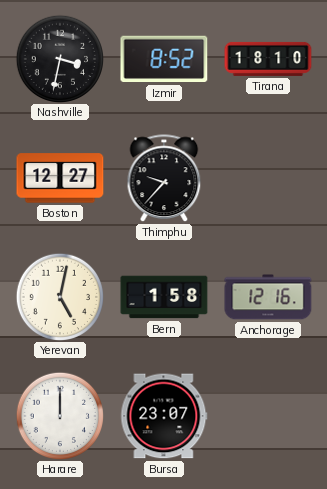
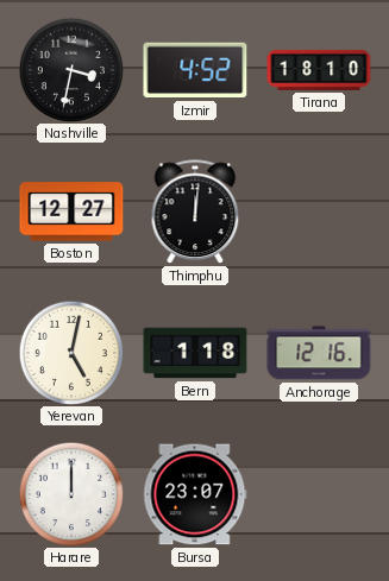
Izmir: 8:52 -> 4:52
Thimphu: 9:37 -> 12:01
Bern: 1:58 -> 1:18
